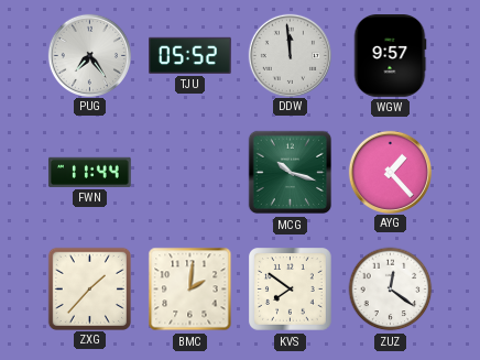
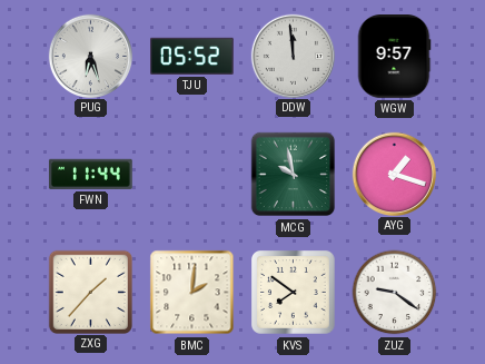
PUG: 7:24 -> 6:27
MCG: 10:18 -> 9:58
AYG: 1:23 -> 1:18
ZUZ: 12:21 -> 9:21
